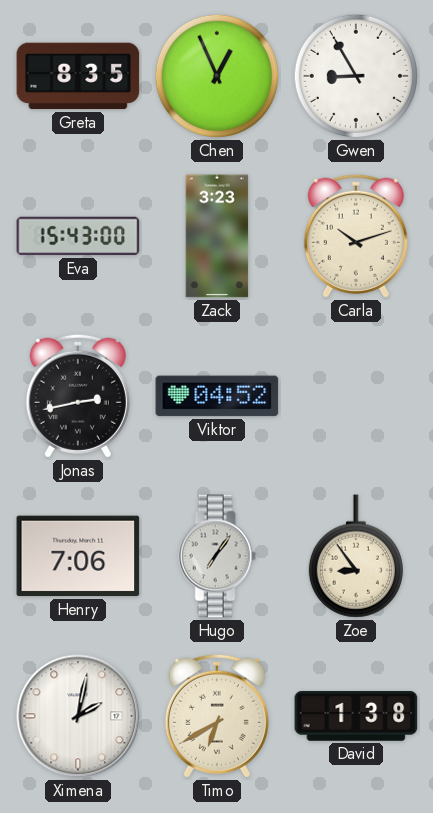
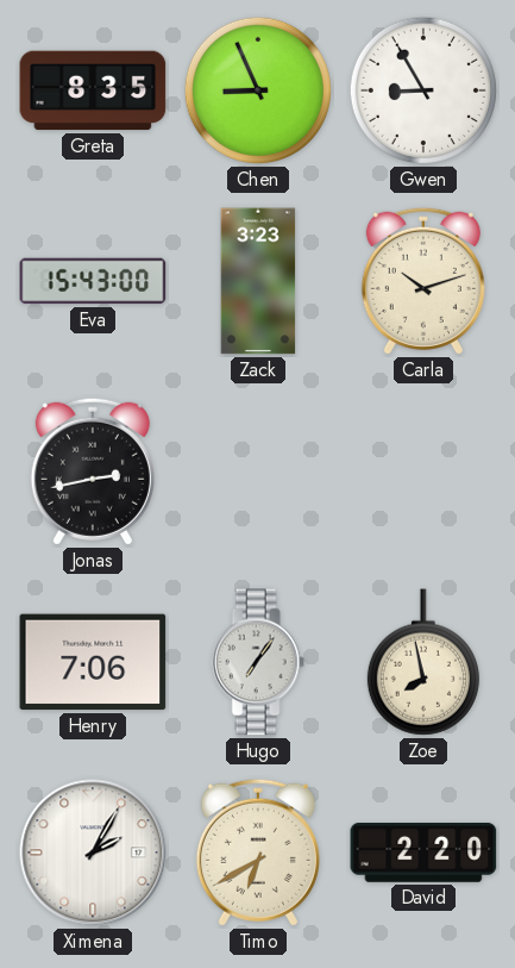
Chen: 12:56 -> 8:56
Viktor: 04:52 -> none
Zoe: 8:54 -> 7:58
Ximena: 2:02 -> 2:05
David: 1:38 -> 2:20
